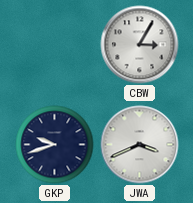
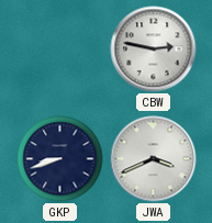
CBW: 3:05 -> 2:47
GKP: 9:42 -> 8:42
